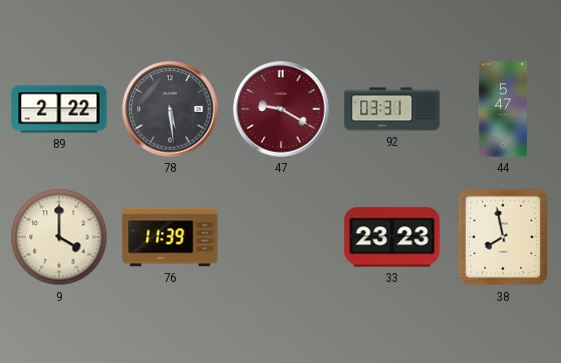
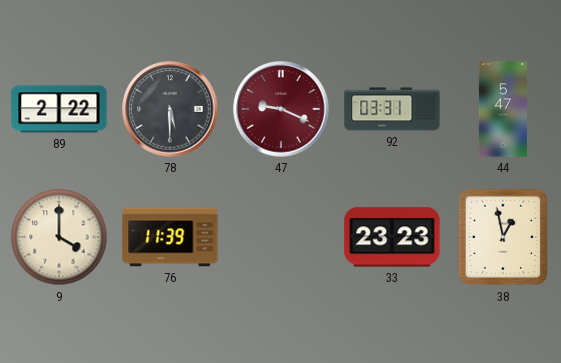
78: 5:29 -> 5:30
47: 9:20 -> 9:19
38: 7:58 -> 12:58
